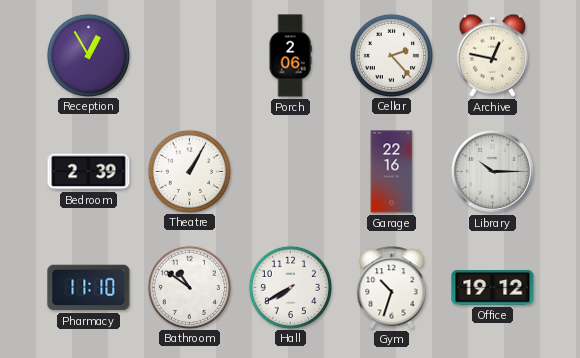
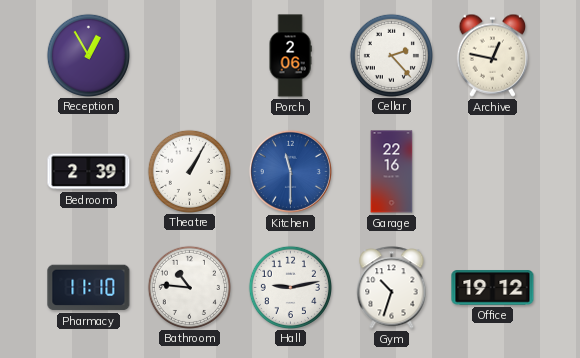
Kitchen: none -> 11:30
Library: 10:15 -> none
Bathroom: 10:51 -> 10:46
Hall: 7:40 -> 9:13
